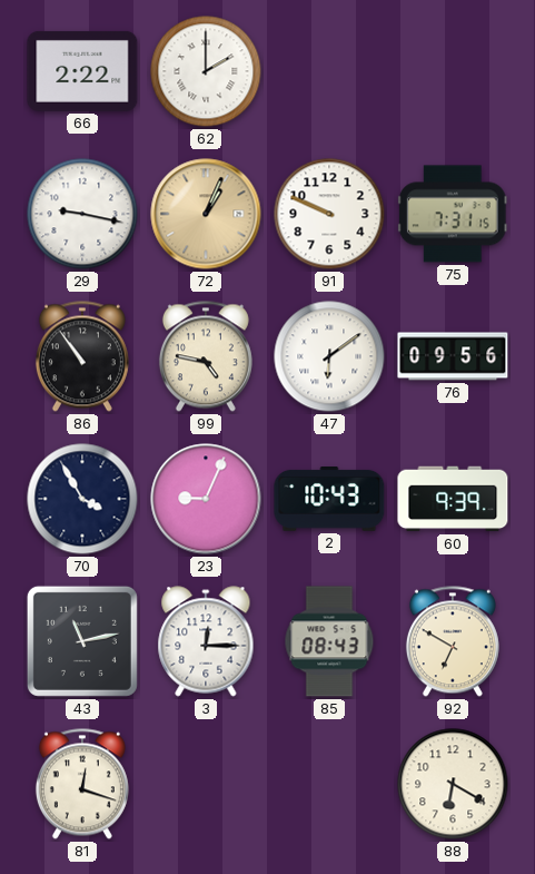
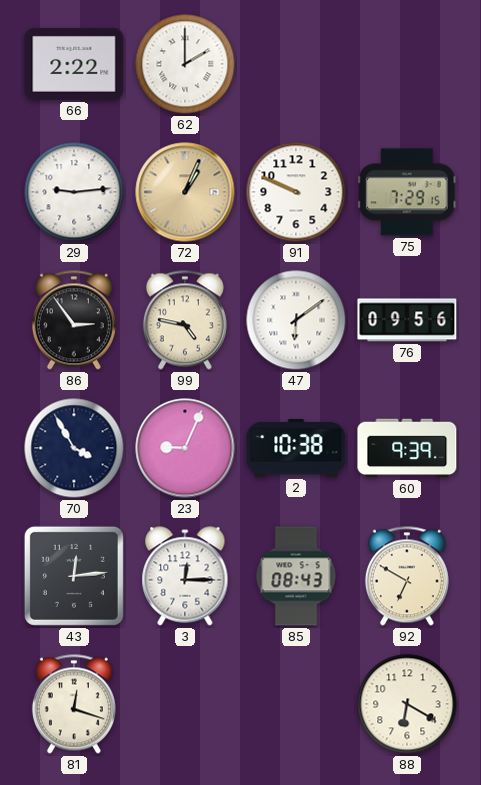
29: 9:17 -> 9:14
75: 7:31 -> 7:29
86: 10:54 -> 2:54
2: 10:43 -> 10:38
43: 11:13 -> 12:14
